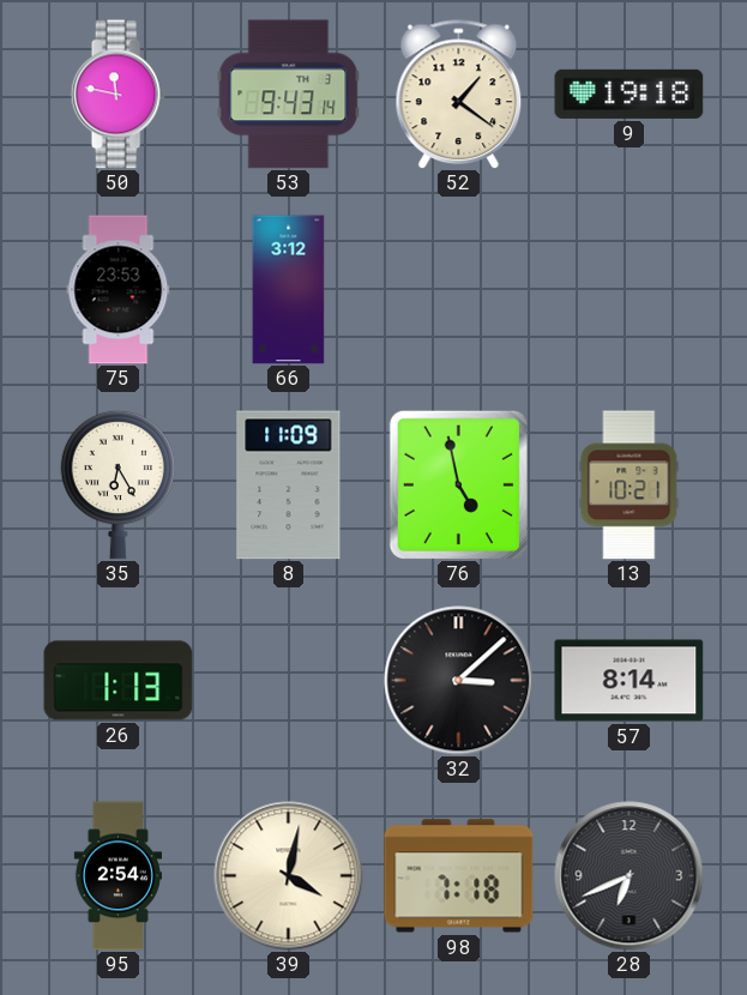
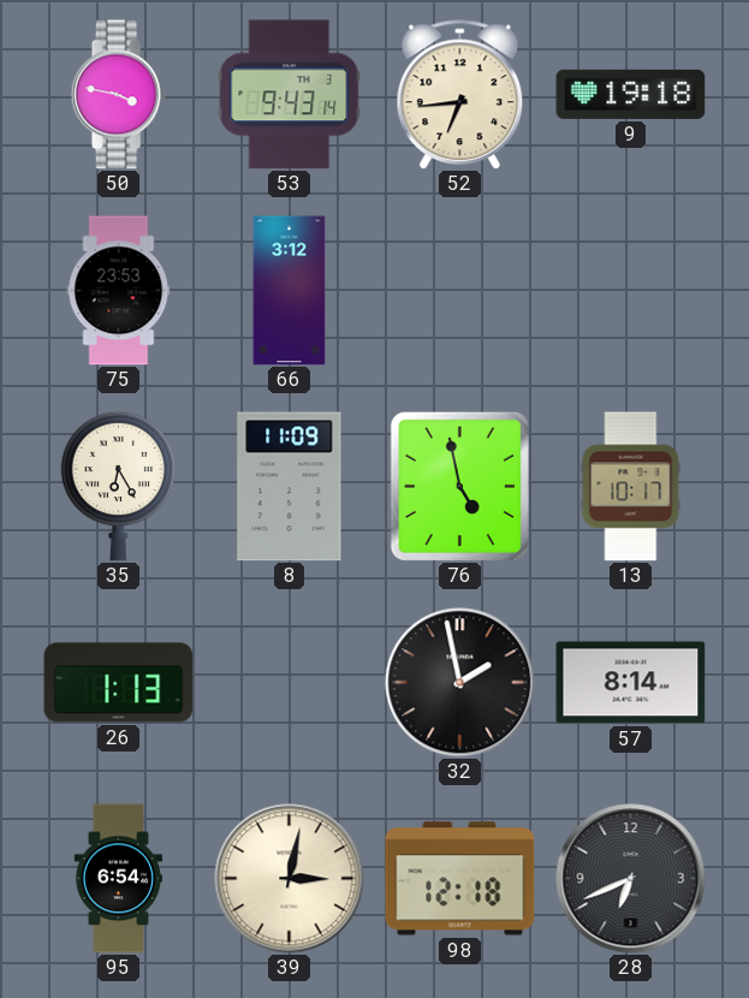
50: 11:47 -> 3:47
52: 1:21 -> 6:44
13: 10:21 -> 10:17
32: 3:08 -> 1:58
95: 2:54 -> 6:54
39: 4:02 -> 3:02
98: 7:18 -> 12:18
